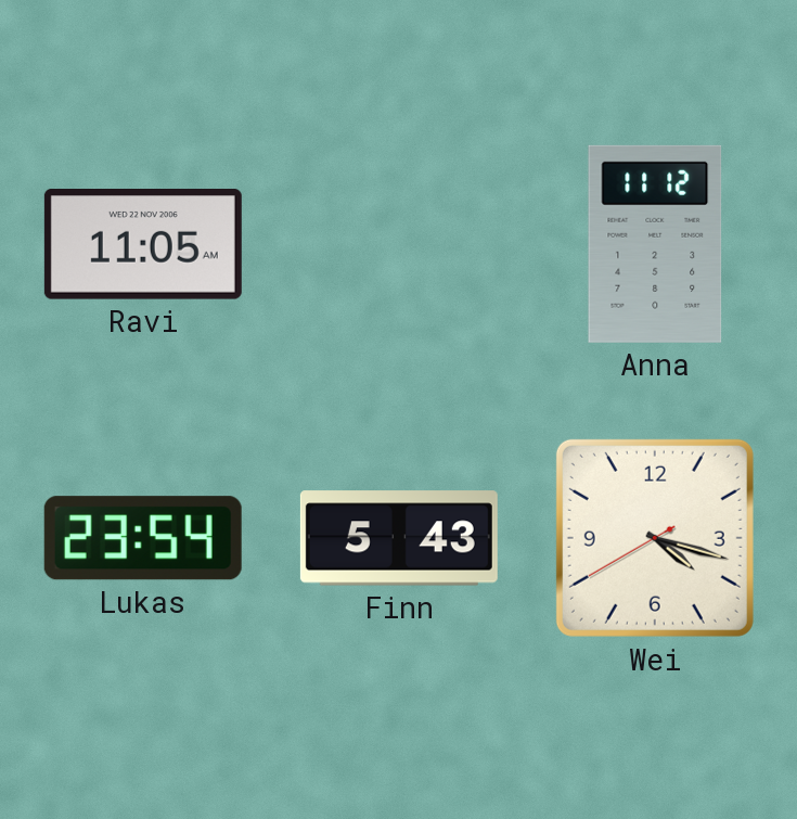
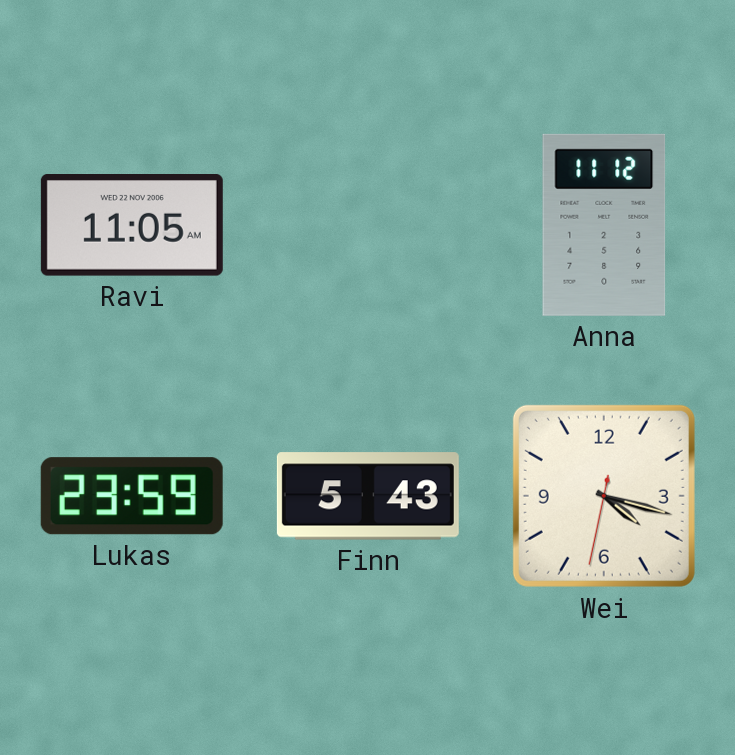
Lukas: 23:54 -> 23:59
Wei: 4:17:40 -> 4:17:32
